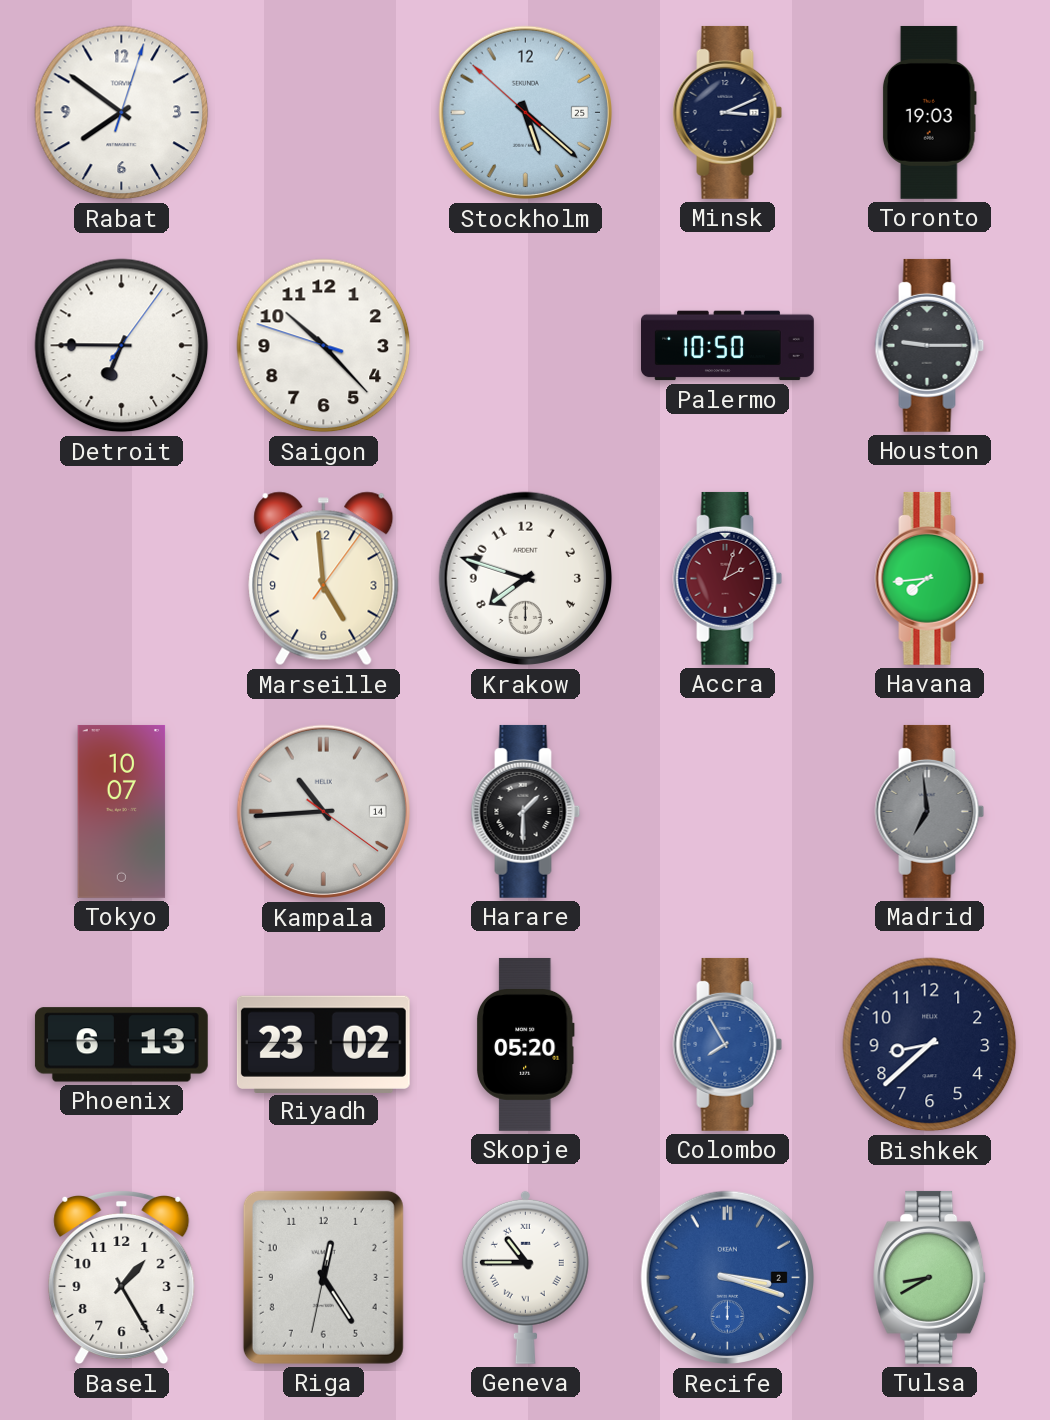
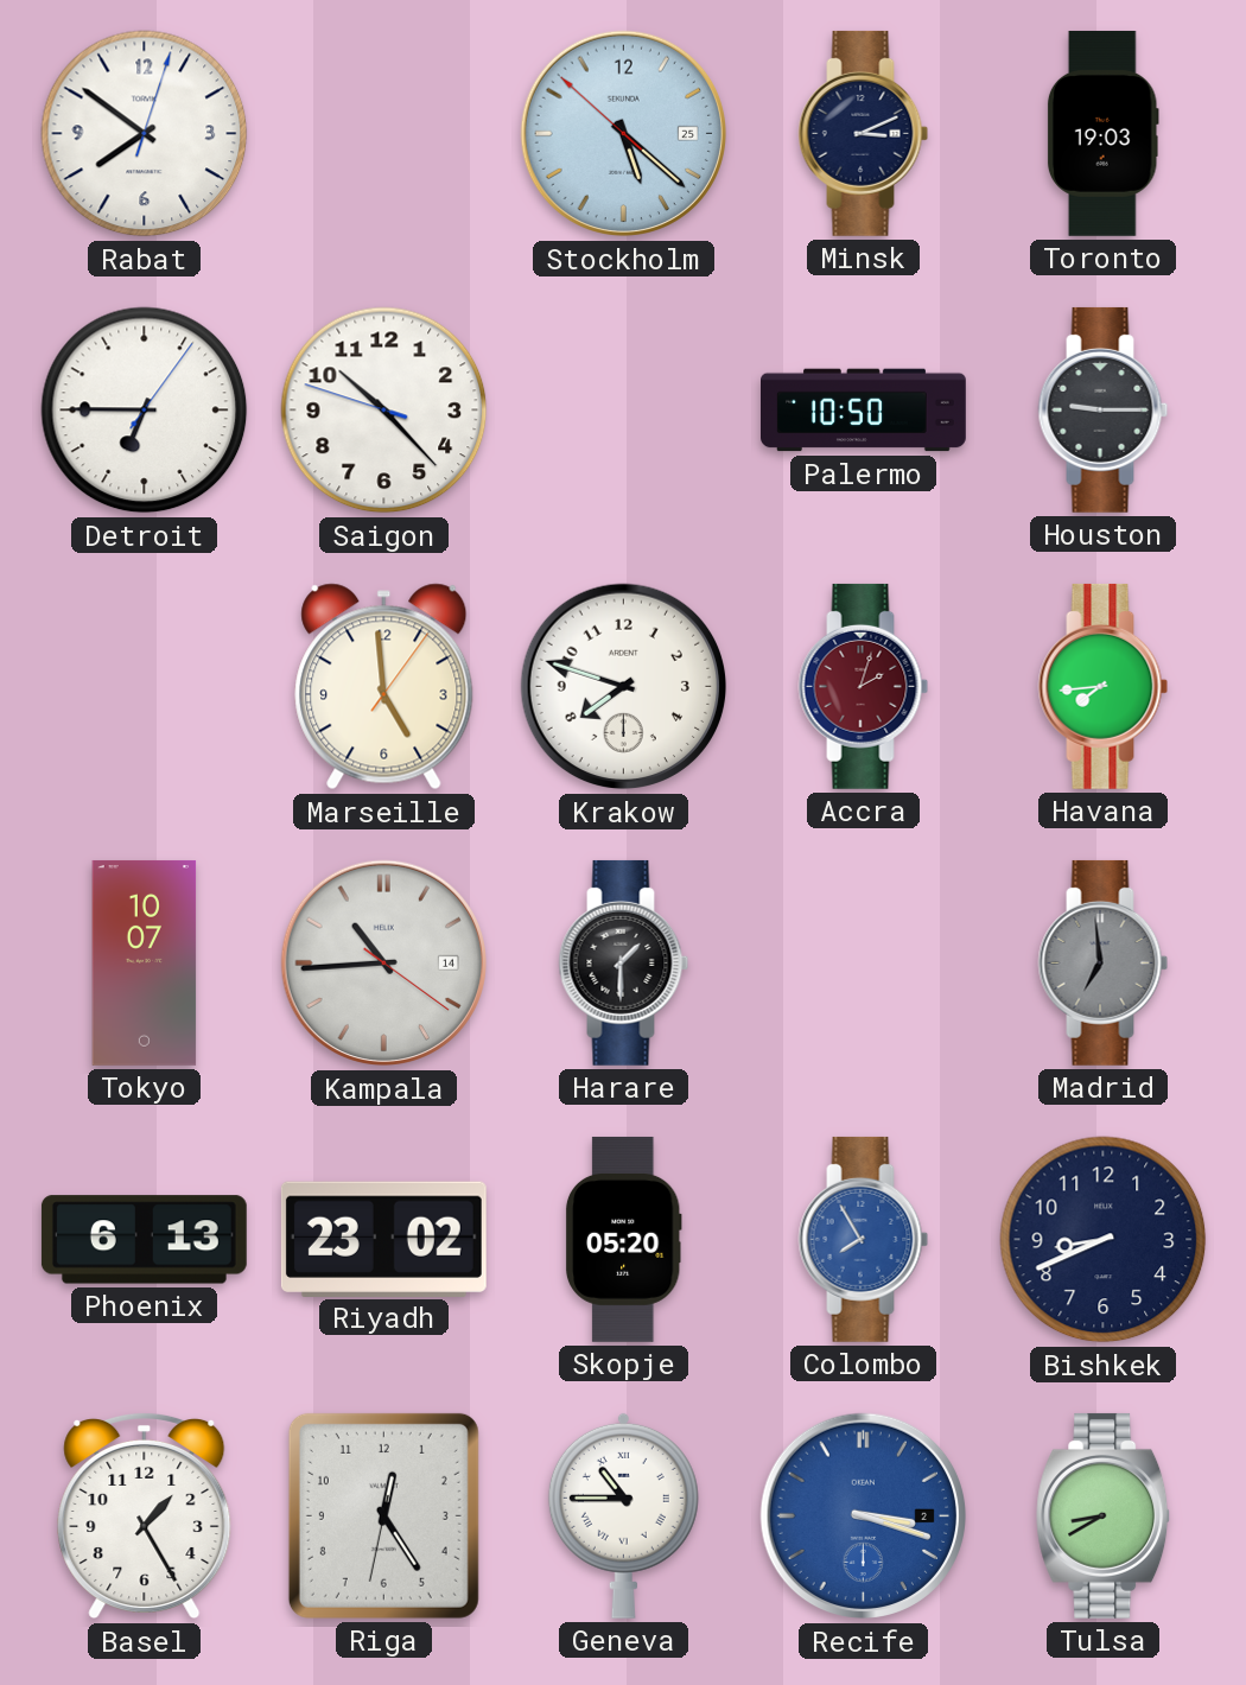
Bishkek: 8:38 -> 8:41
